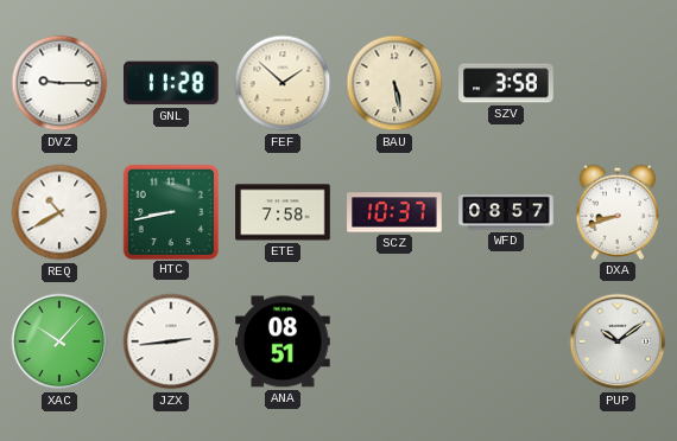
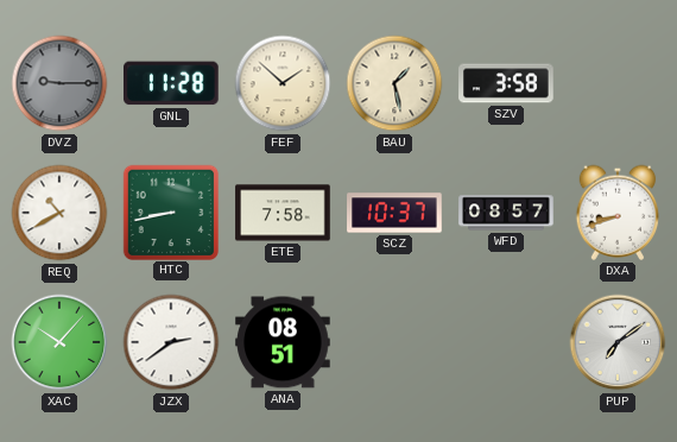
DVZ dial: white -> grey
BAU: 5:28 -> 1:28
JZX: 2:44 -> 2:39
PUP: 10:09 -> 7:09
